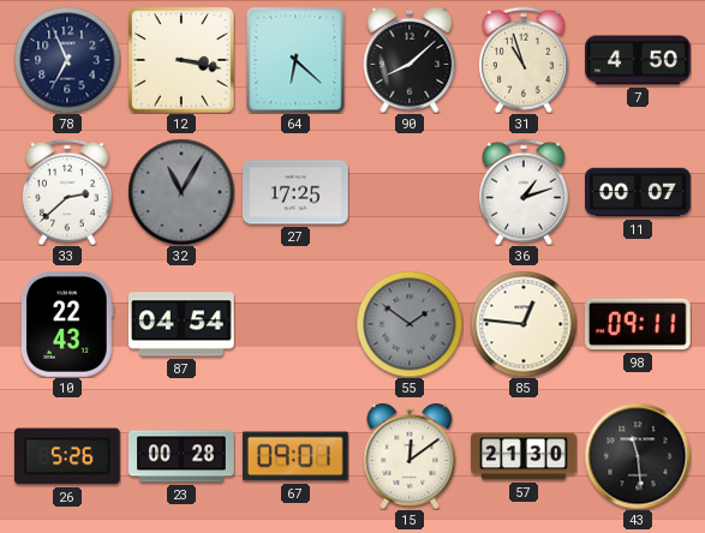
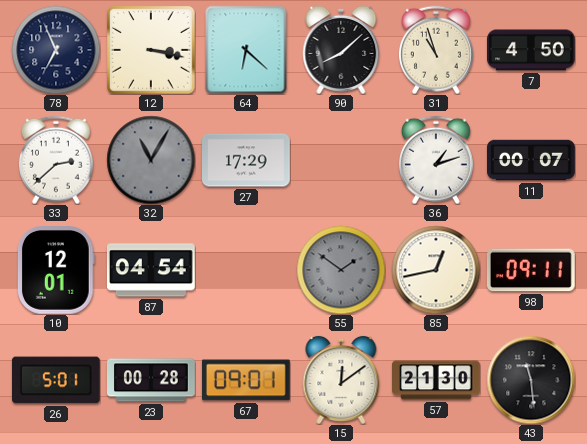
27: 17:25 -> 17:29
10: 22:43 -> 12:01
85: 12:46 -> 12:43
26: 5:26 -> 5:01
